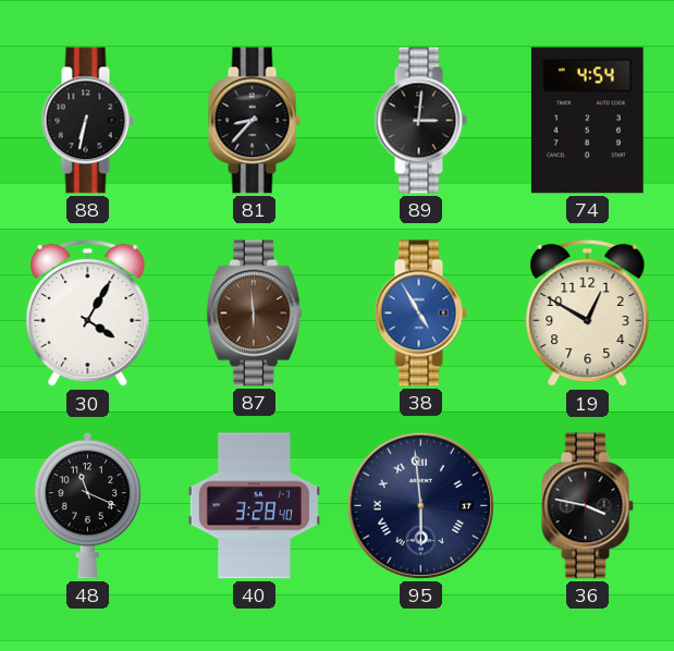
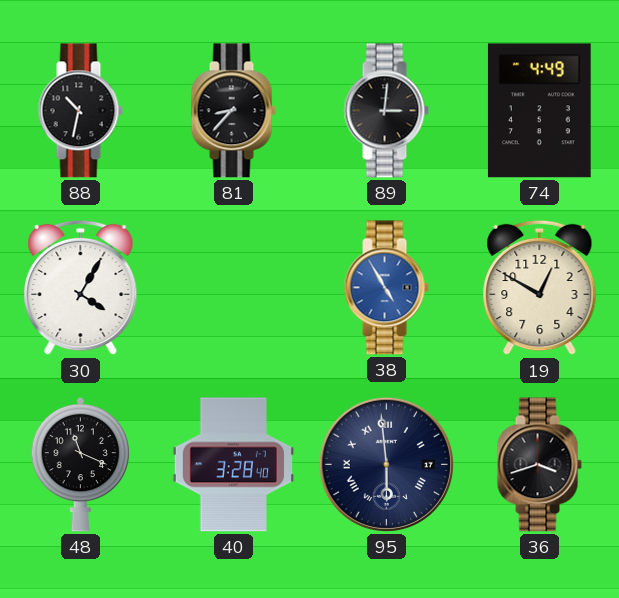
88: 6:32 -> 10:32
74: 4:54 -> 4:49
87: 5:59 -> none
36: 3:47 -> 3:42
